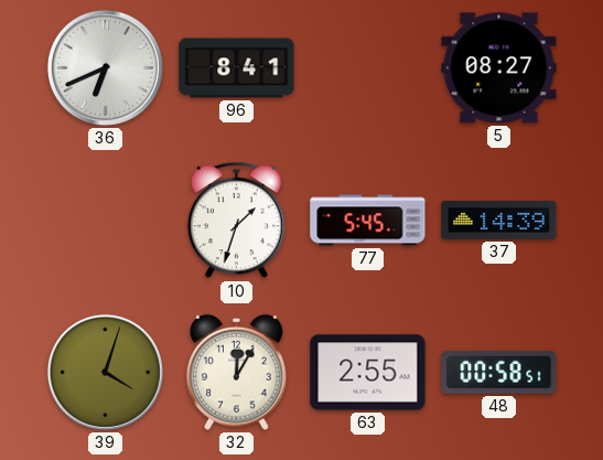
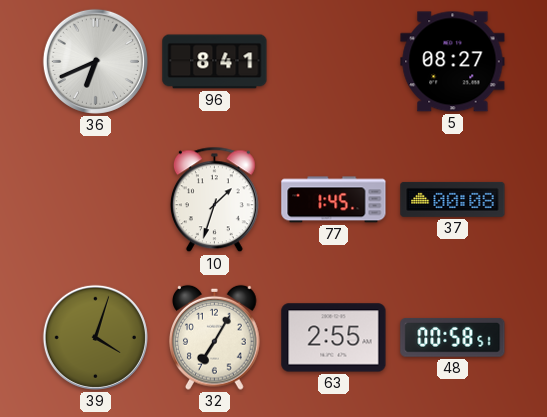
77: 5:45 -> 1:45
37: 14:39 -> 00:08
32: 12:05 -> 7:05
